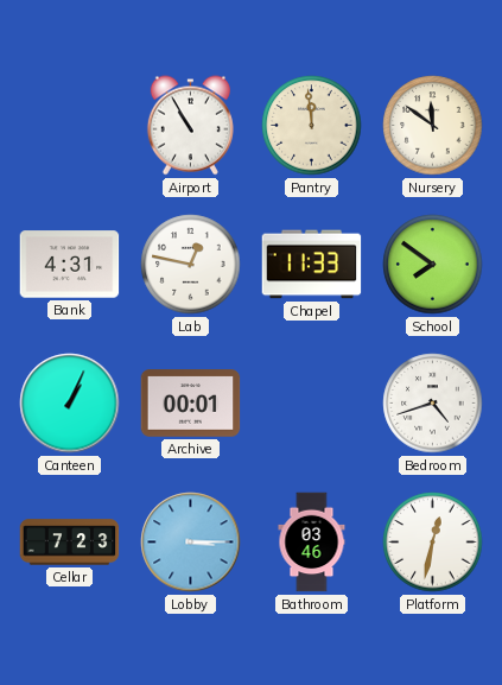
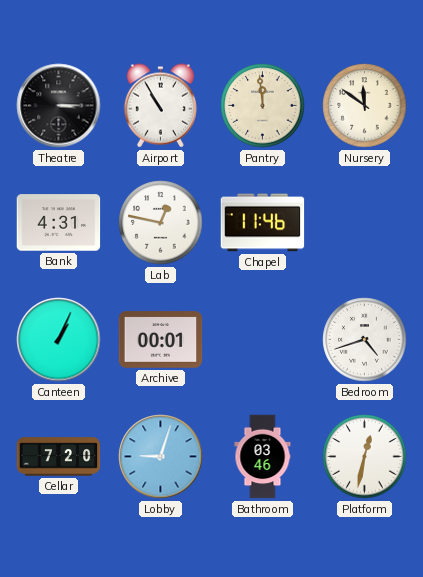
Theatre: none -> 3:15
Chapel: 11:33 -> 11:46
School: 7:51 -> none
Cellar: 7:23 -> 7:20
Lobby: 3:15 -> 9:03
